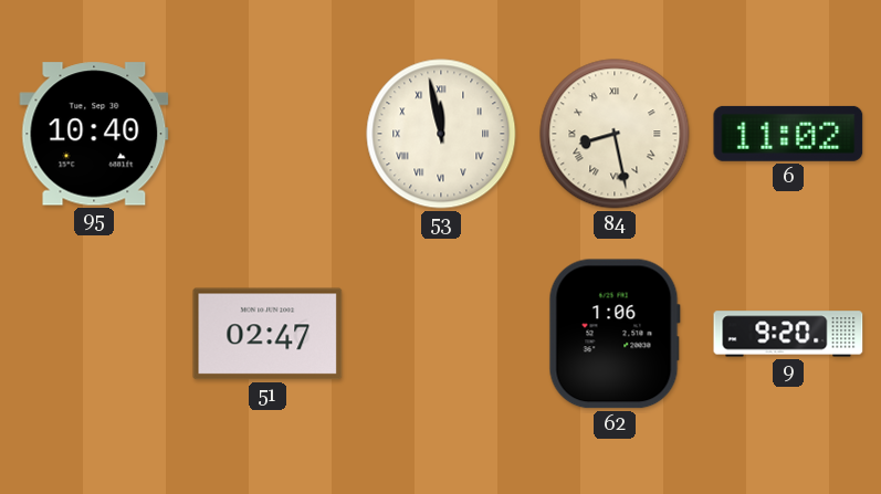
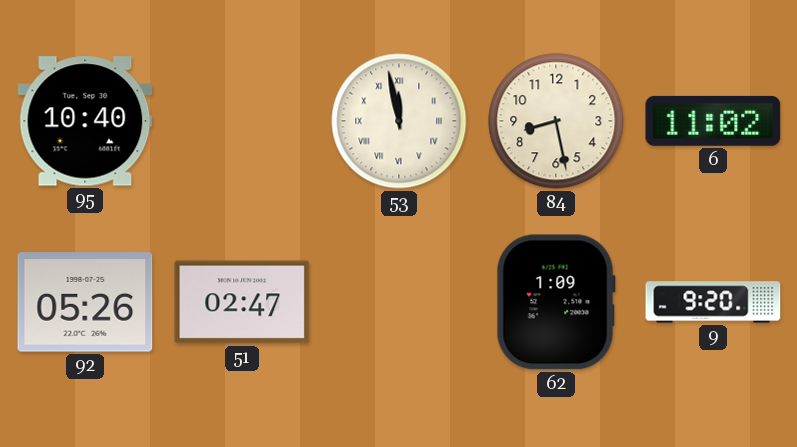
84 numerals: Roman -> Arabic
92: none -> 05:26
62: 1:06 -> 1:09
